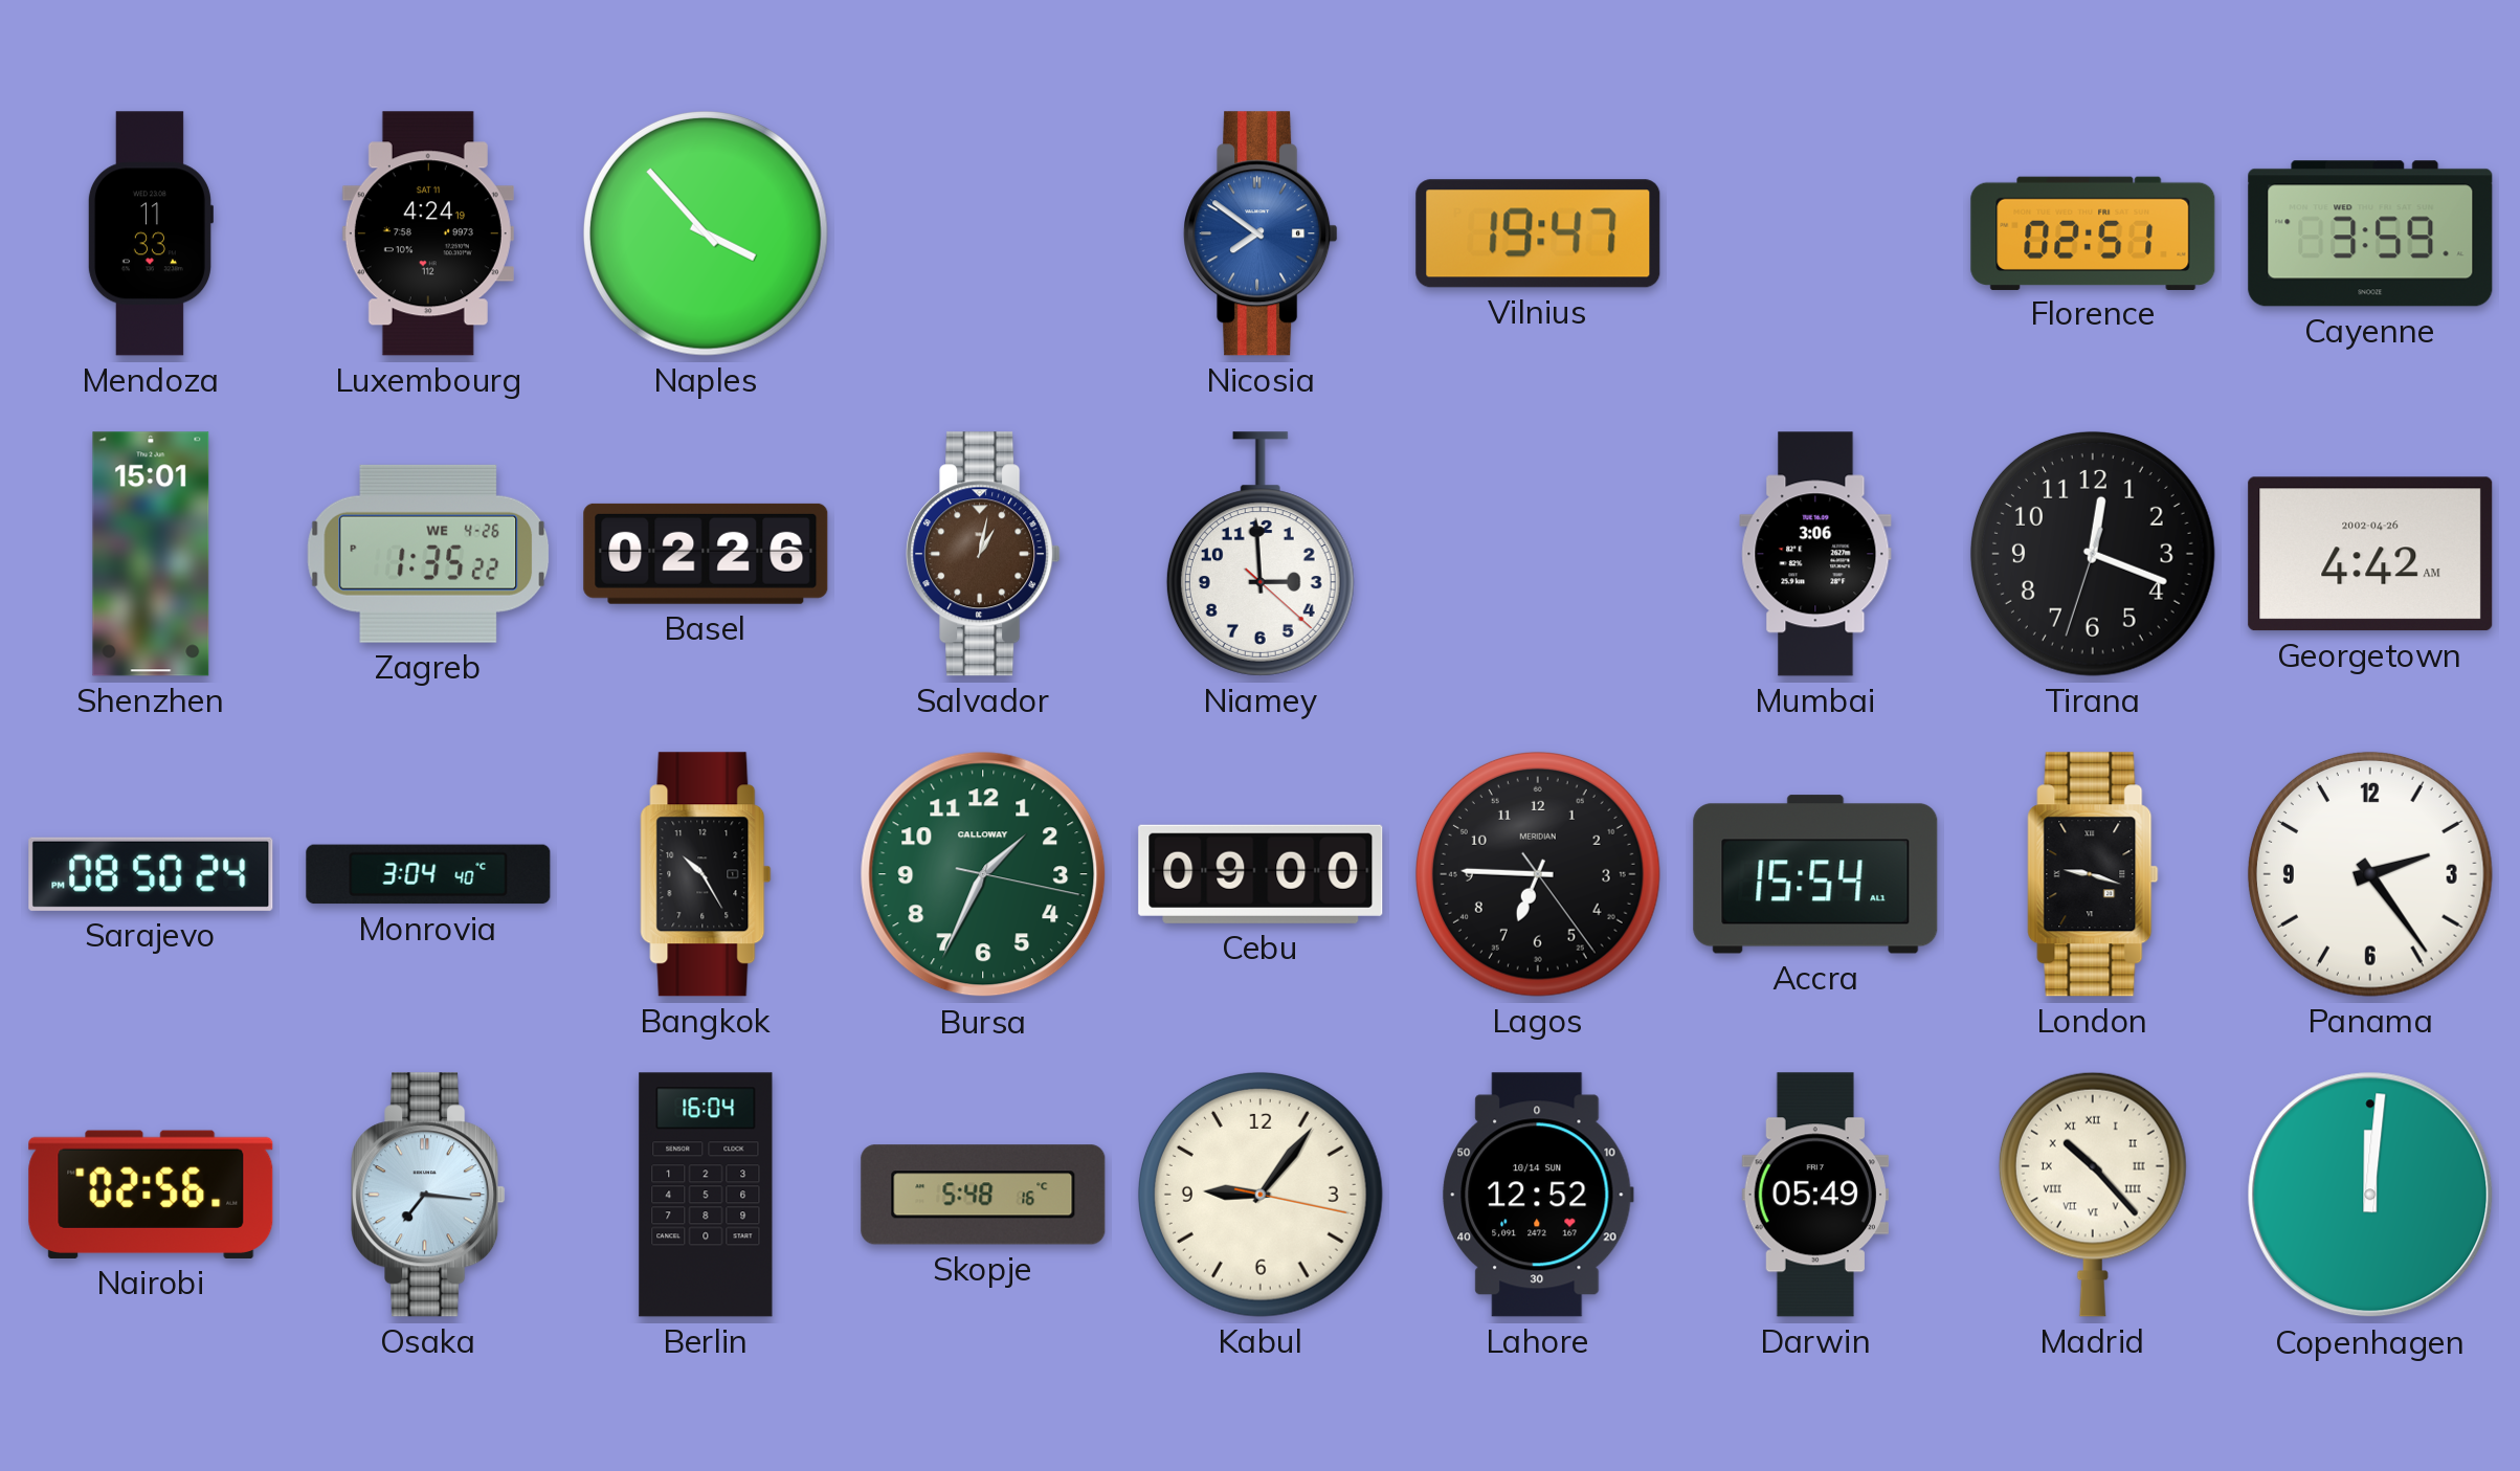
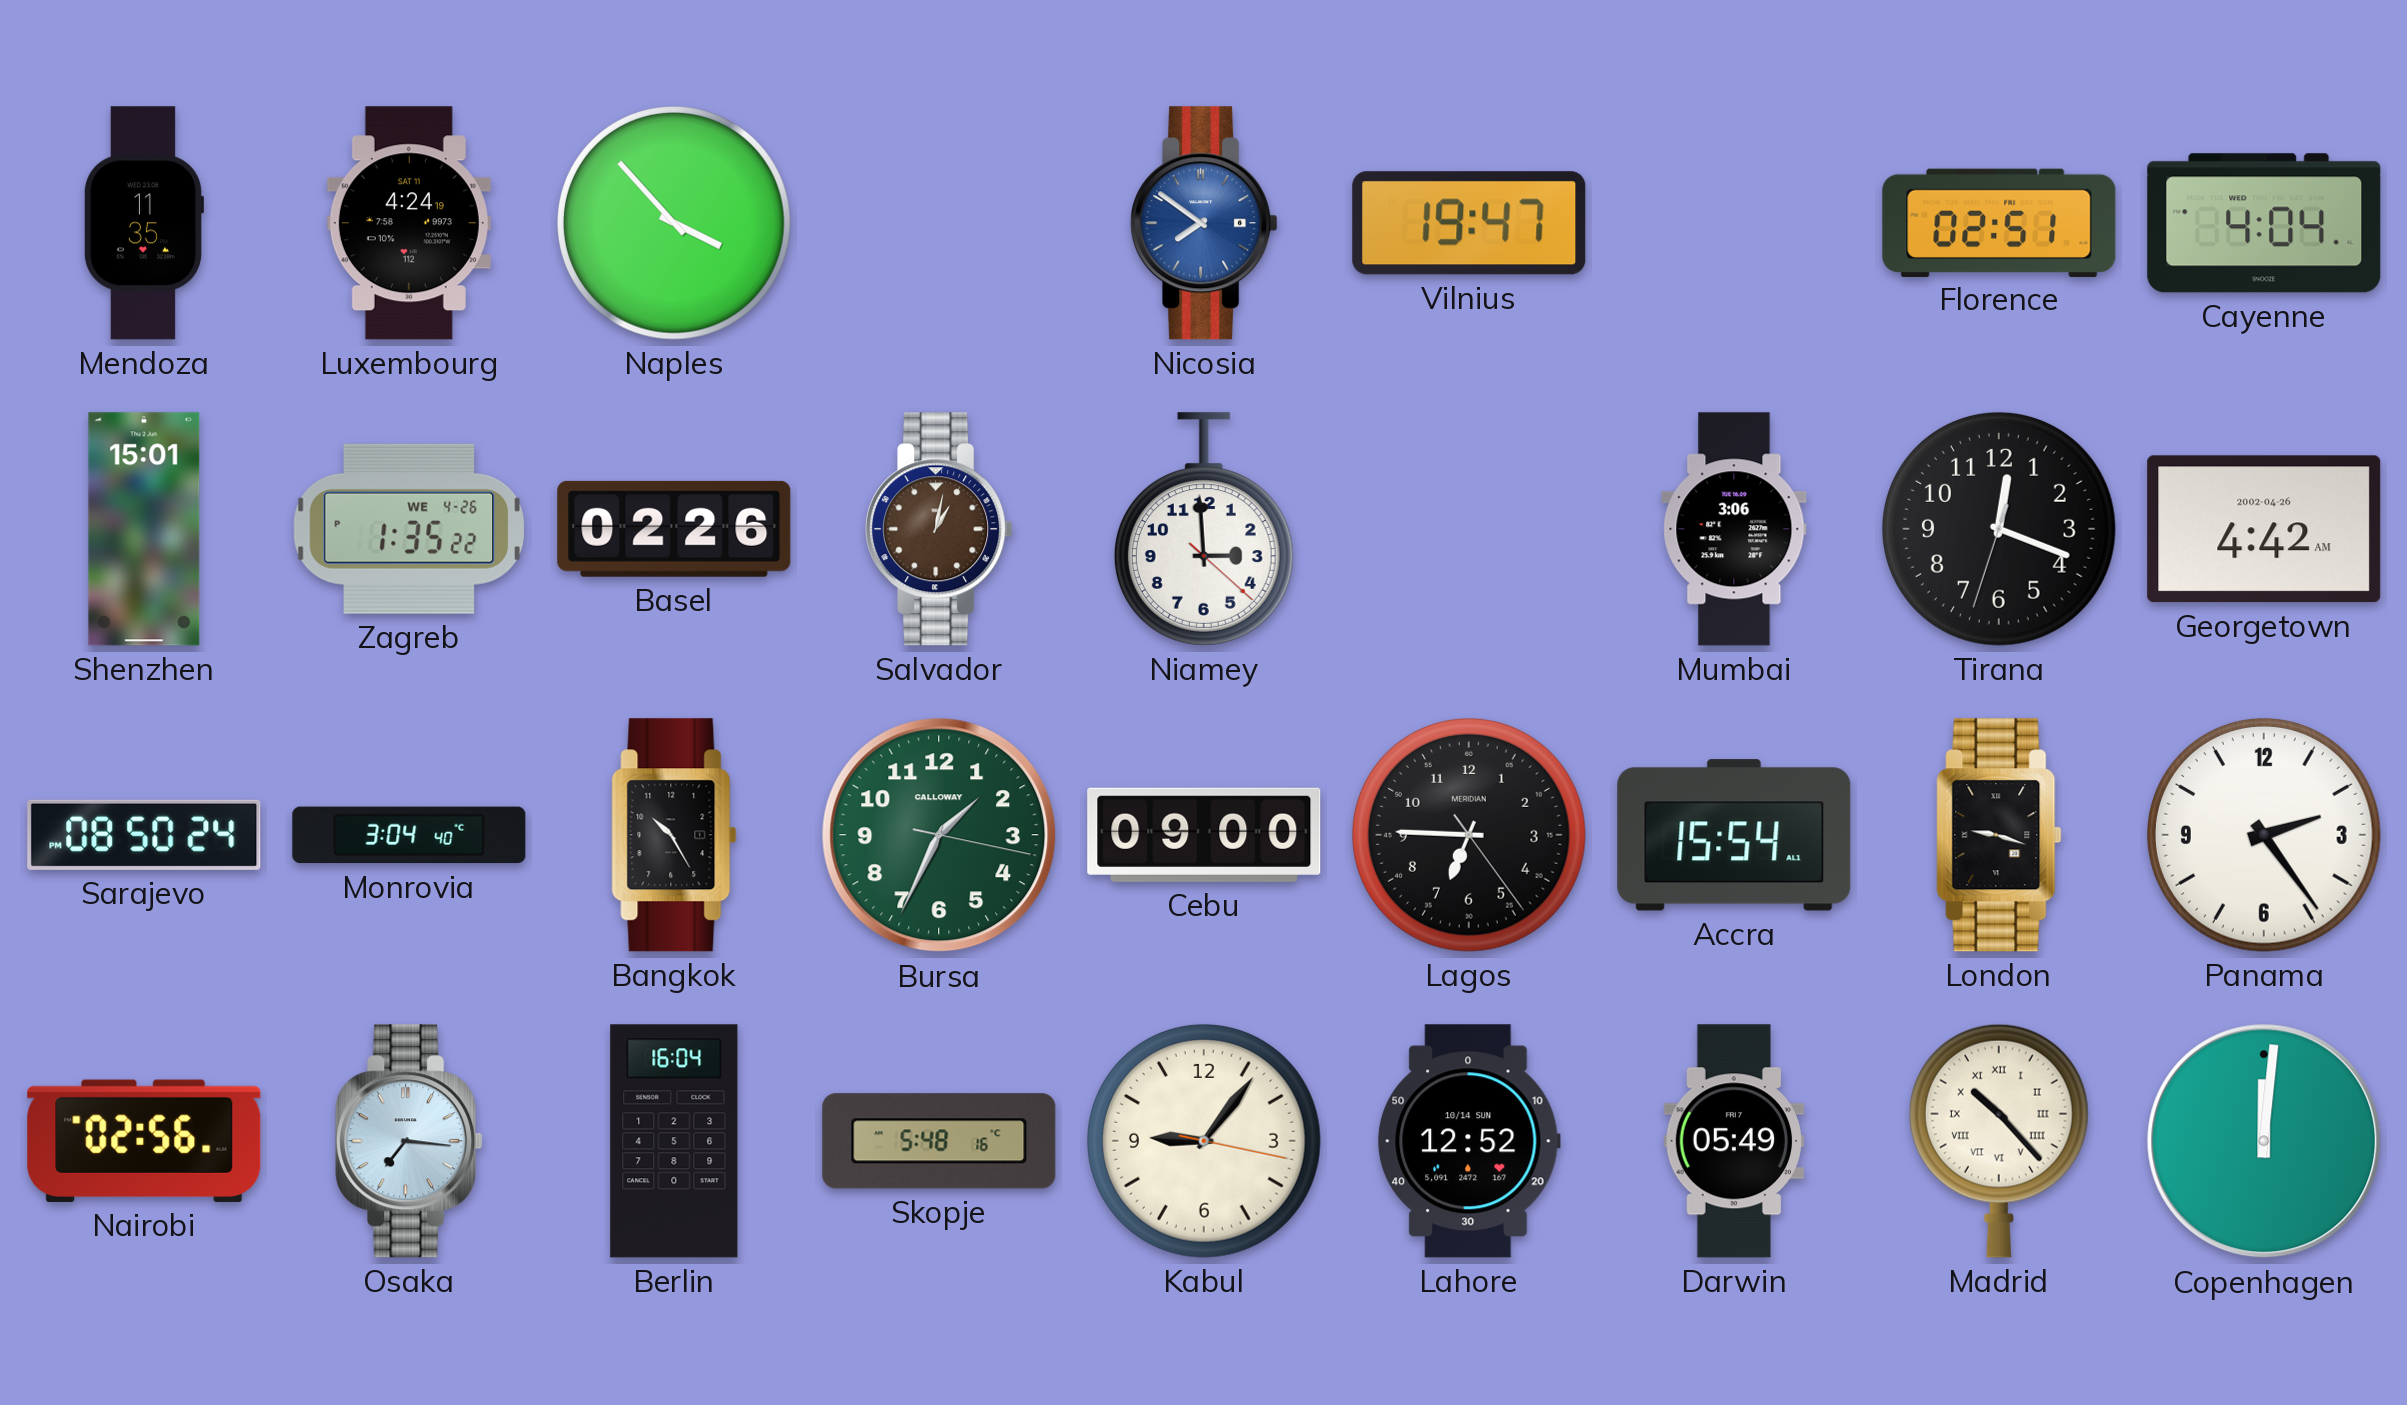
Mendoza: 11:33 -> 11:35
Cayenne: 3:59 -> 4:04
